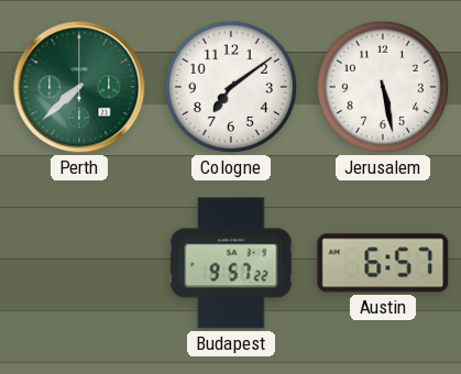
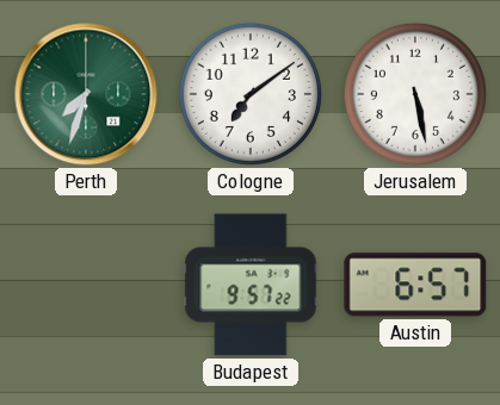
Perth: 7:38 -> 7:33
